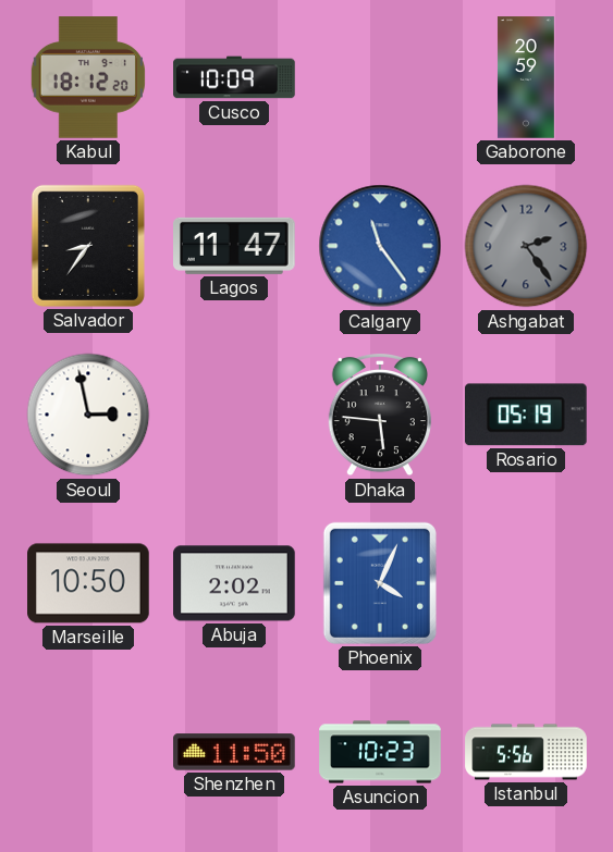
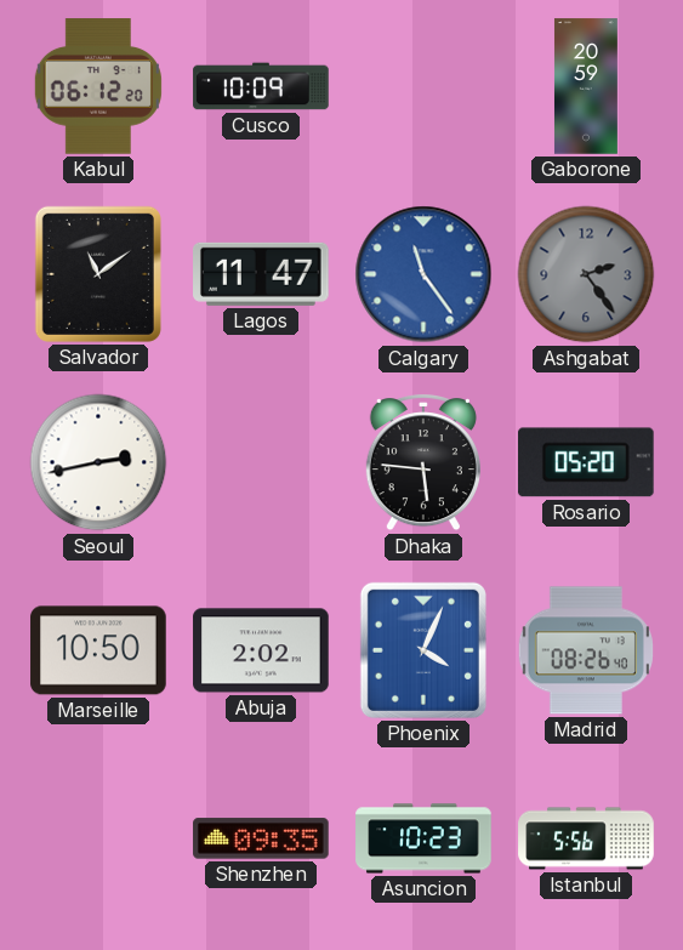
Kabul: 18:12 -> 06:12
Salvador: 8:36 -> 11:09
Seoul: 2:58 -> 2:43
Rosario: 05:19 -> 05:20
Madrid: none -> 08:26
Shenzhen: 11:50 -> 09:35
